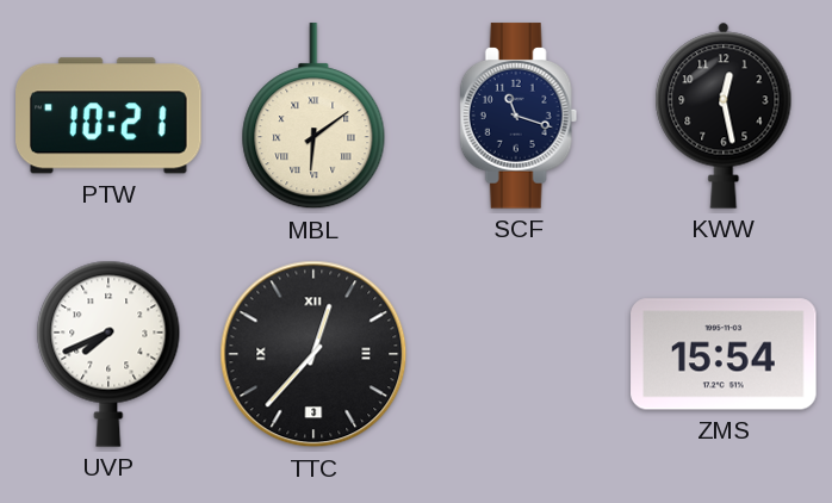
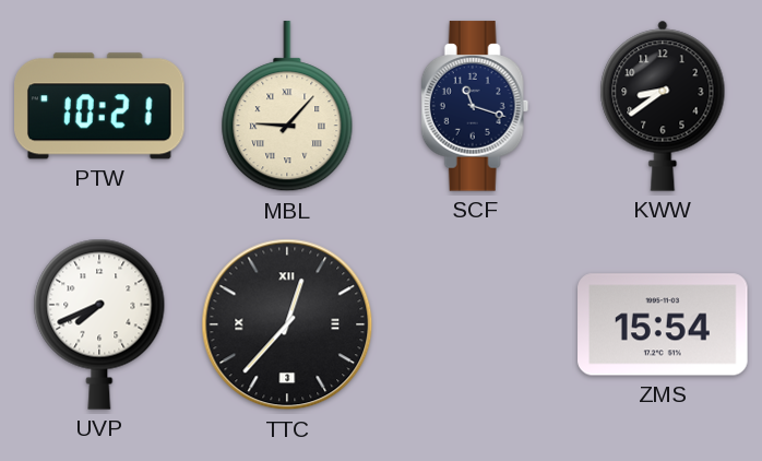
MBL: 6:09 -> 9:07
KWW: 12:28 -> 8:39
